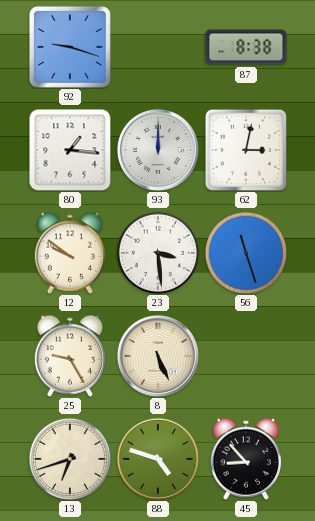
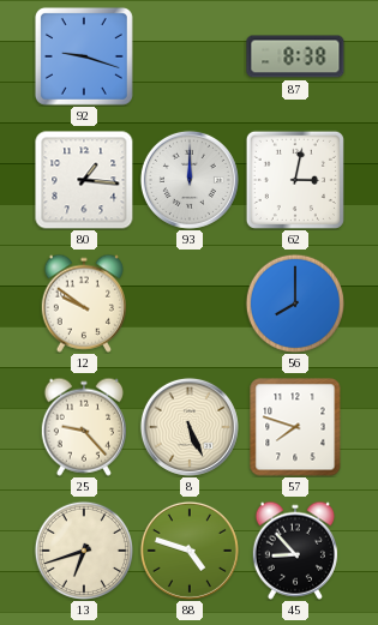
23: 3:29 -> none
56: 11:27 -> 8:00
25: 9:25 -> 9:23
57: none -> 7:48
